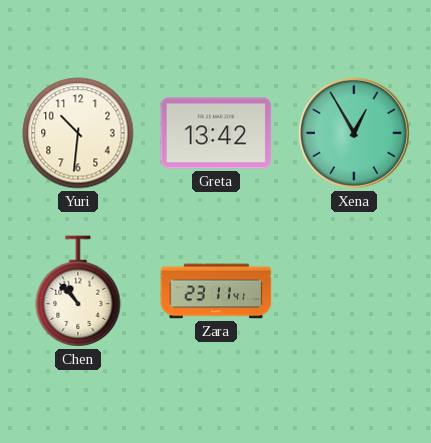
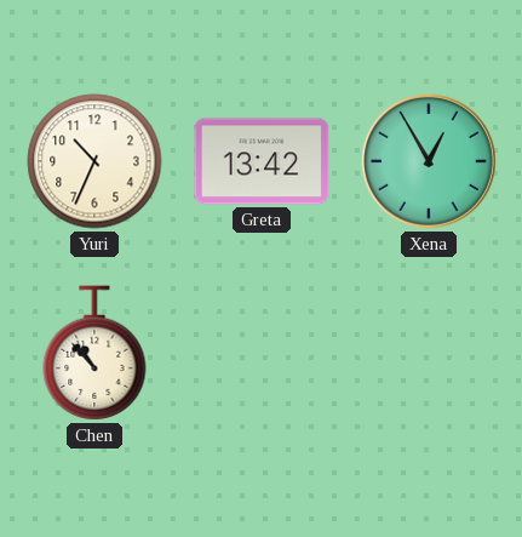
Yuri: 10:31 -> 10:34
Zara: 23:11 -> none
